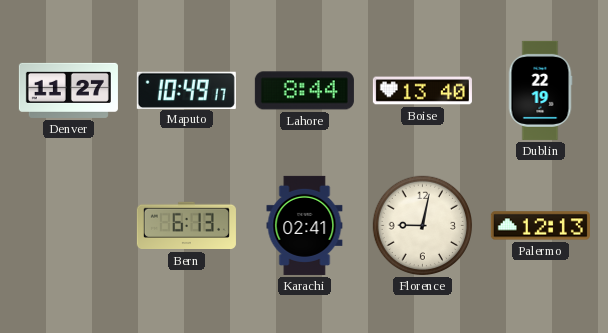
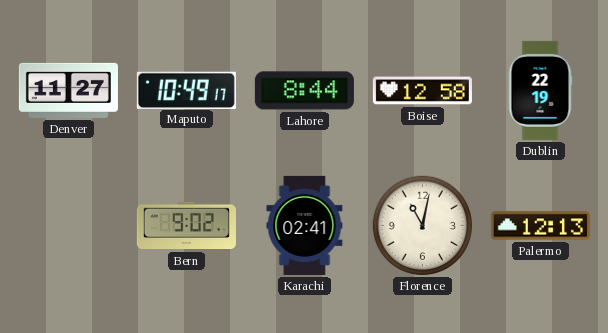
Boise: 13:40 -> 12:58
Bern: 6:13 -> 9:02
Florence: 9:02 -> 11:02
